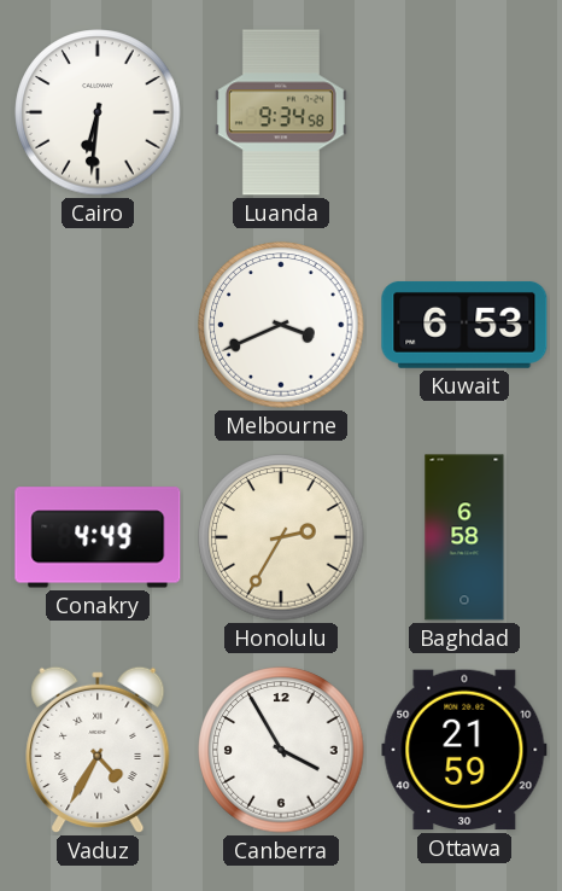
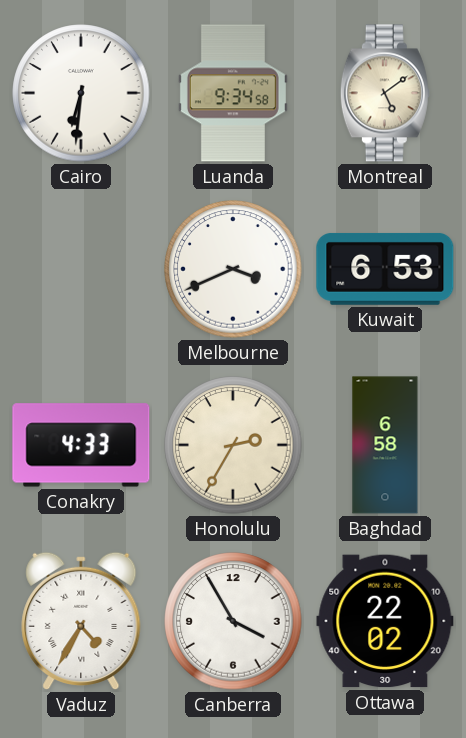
Montreal: none -> 5:09
Conakry: 4:49 -> 4:33
Ottawa: 21:59 -> 22:02
